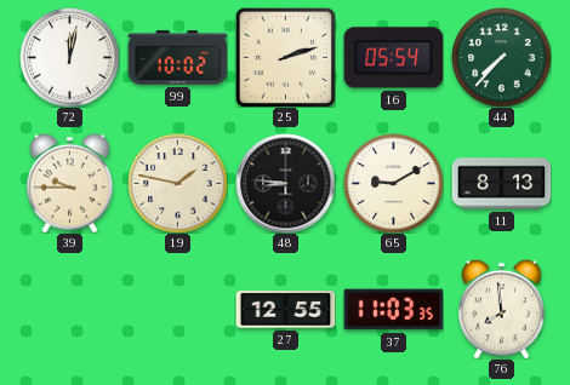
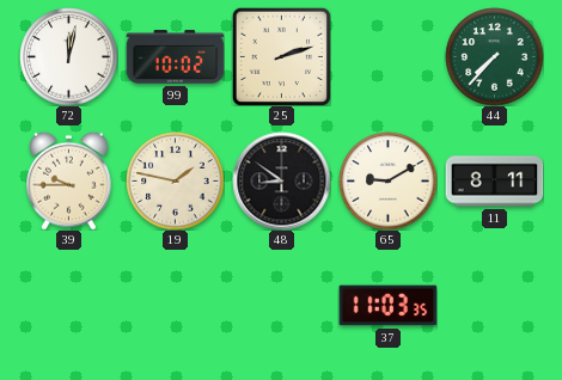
16: 05:54 -> none
48: 8:46 -> 8:51
11: 8:13 -> 8:11
27: 12:55 -> none
76: 7:59 -> none
